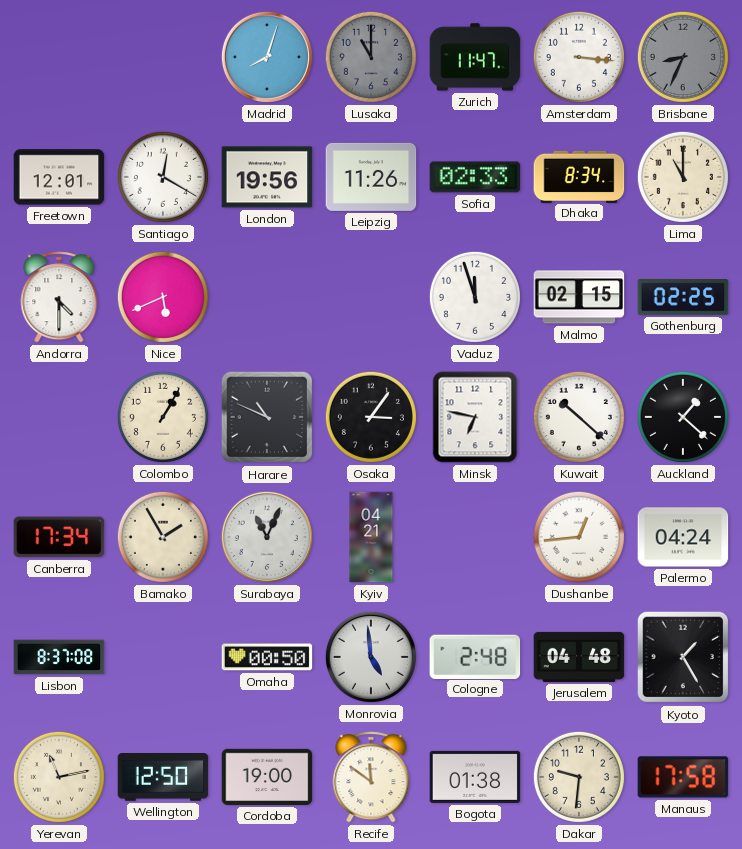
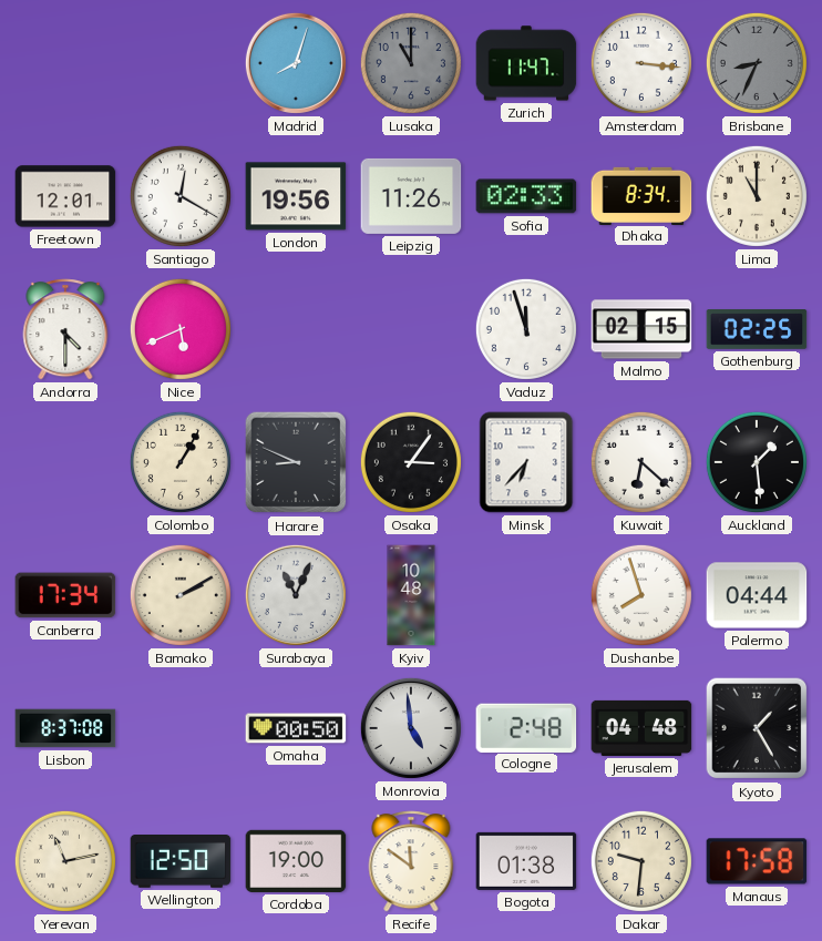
Harare: 10:49 -> 8:49
Minsk: 6:47 -> 6:37
Kuwait: 10:22 -> 6:22
Auckland: 1:22 -> 1:29
Bamako: 1:55 -> 2:10
Kyiv: 04:21 -> 10:48
Dushanbe: 12:44 -> 7:57
Palermo: 04:24 -> 04:44
